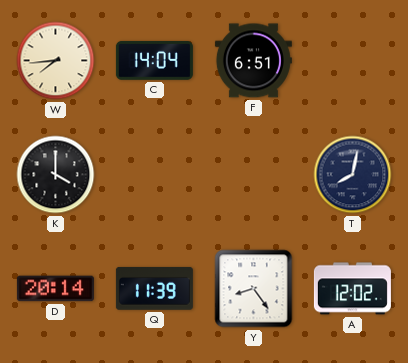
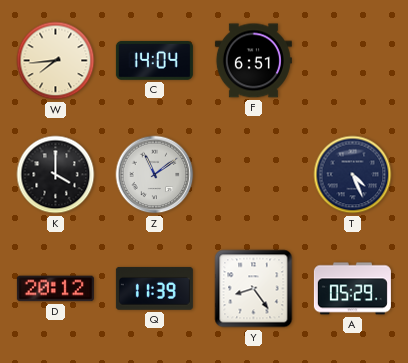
Z: none -> 11:09
T: 8:02 -> 4:26
D: 20:14 -> 20:12
A: 12:02 -> 05:29
